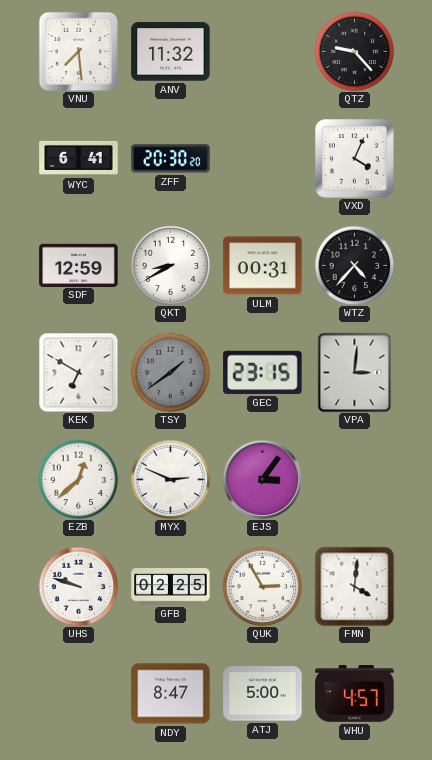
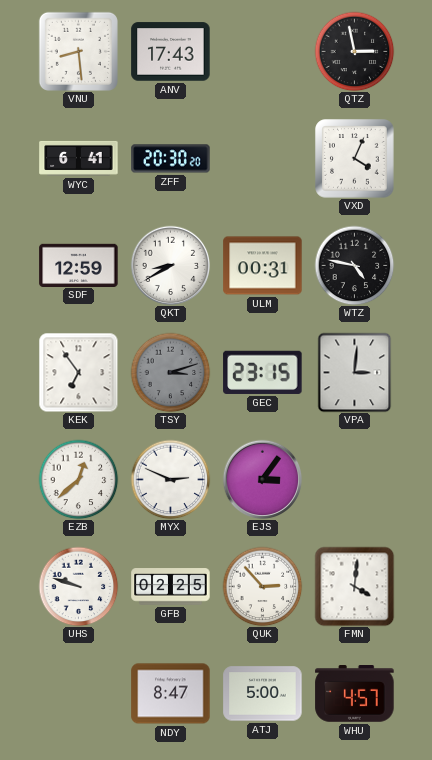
VNU: 7:29 -> 8:29
ANV: 11:32 -> 17:43
QTZ: 9:23 -> 2:58
WTZ: 4:37 -> 4:47
KEK: 6:50 -> 6:54
TSY: 1:39 -> 3:12
QUK: 2:55 -> 2:53
